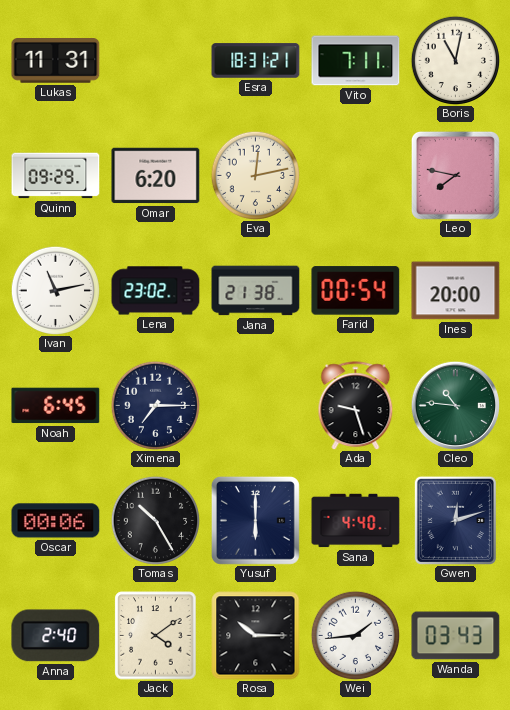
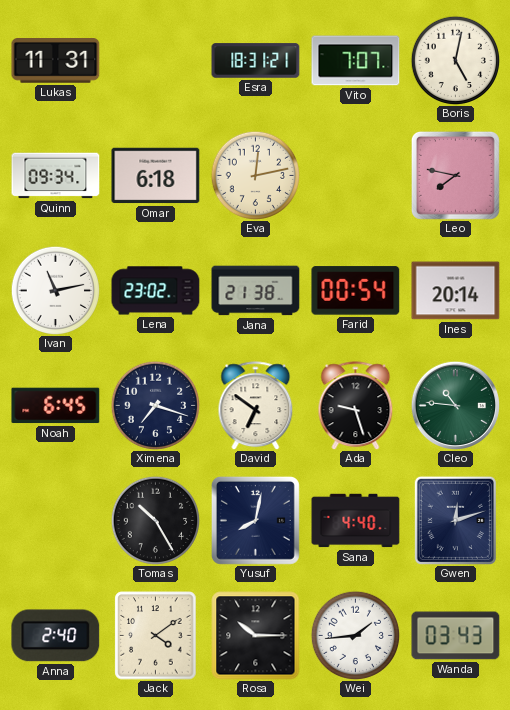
Vito: 7:11 -> 7:07
Boris: 11:02 -> 5:02
Quinn: 09:29 -> 09:34
Omar: 6:20 -> 6:18
Ines: 20:00 -> 20:14
Ximena: 7:15 -> 7:18
David: none -> 6:51
Oscar: 00:06 -> none
Yusuf: 6:00 -> 8:02
